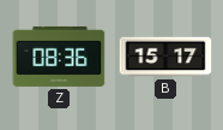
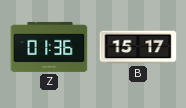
Z: 08:36 -> 01:36
